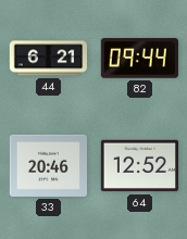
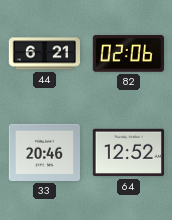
82: 09:44 -> 02:06
